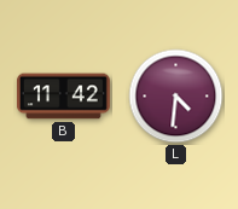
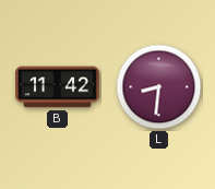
L: 4:31 -> 8:31
